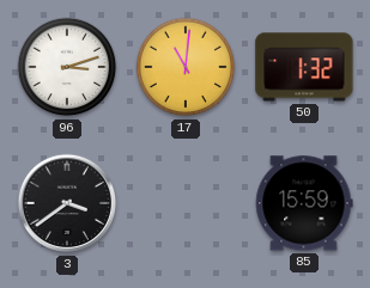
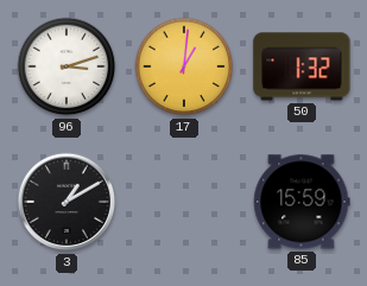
17: 11:01 -> 1:01
3: 3:39 -> 1:10
